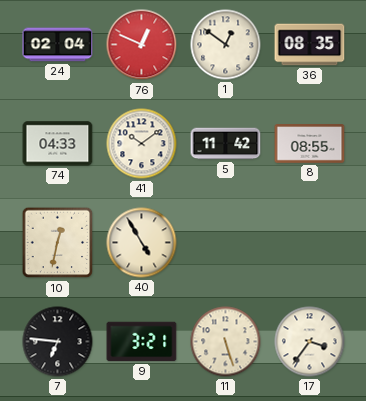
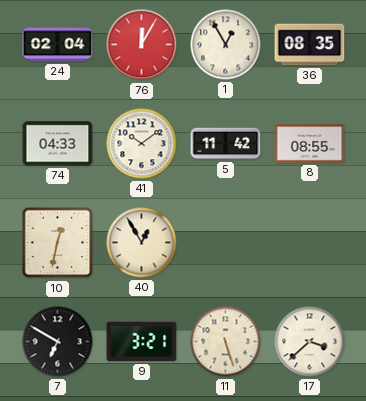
76: 12:49 -> 12:05
1: 12:51 -> 12:55
40: 4:55 -> 12:55
7: 6:46 -> 6:50
17: 3:36 -> 3:38
